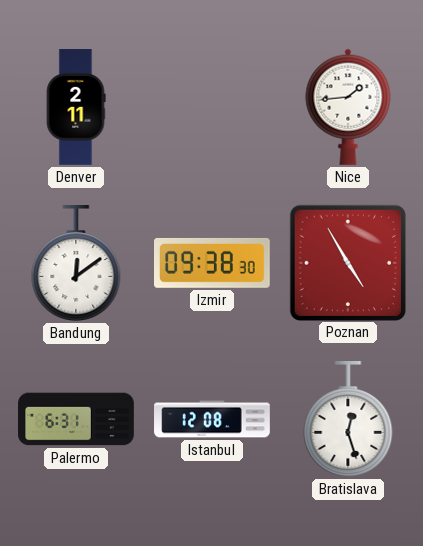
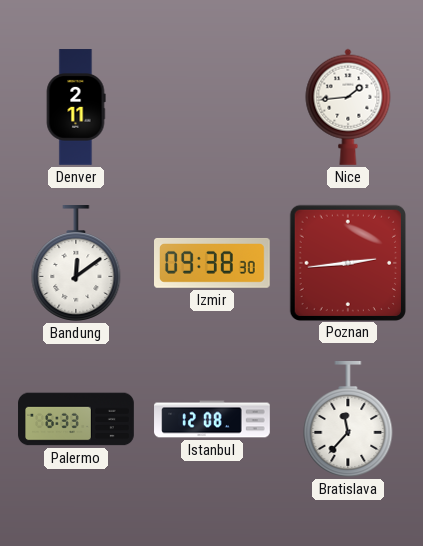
Poznan: 4:55 -> 2:44
Palermo: 6:31 -> 6:33
Bratislava: 12:27 -> 11:37
